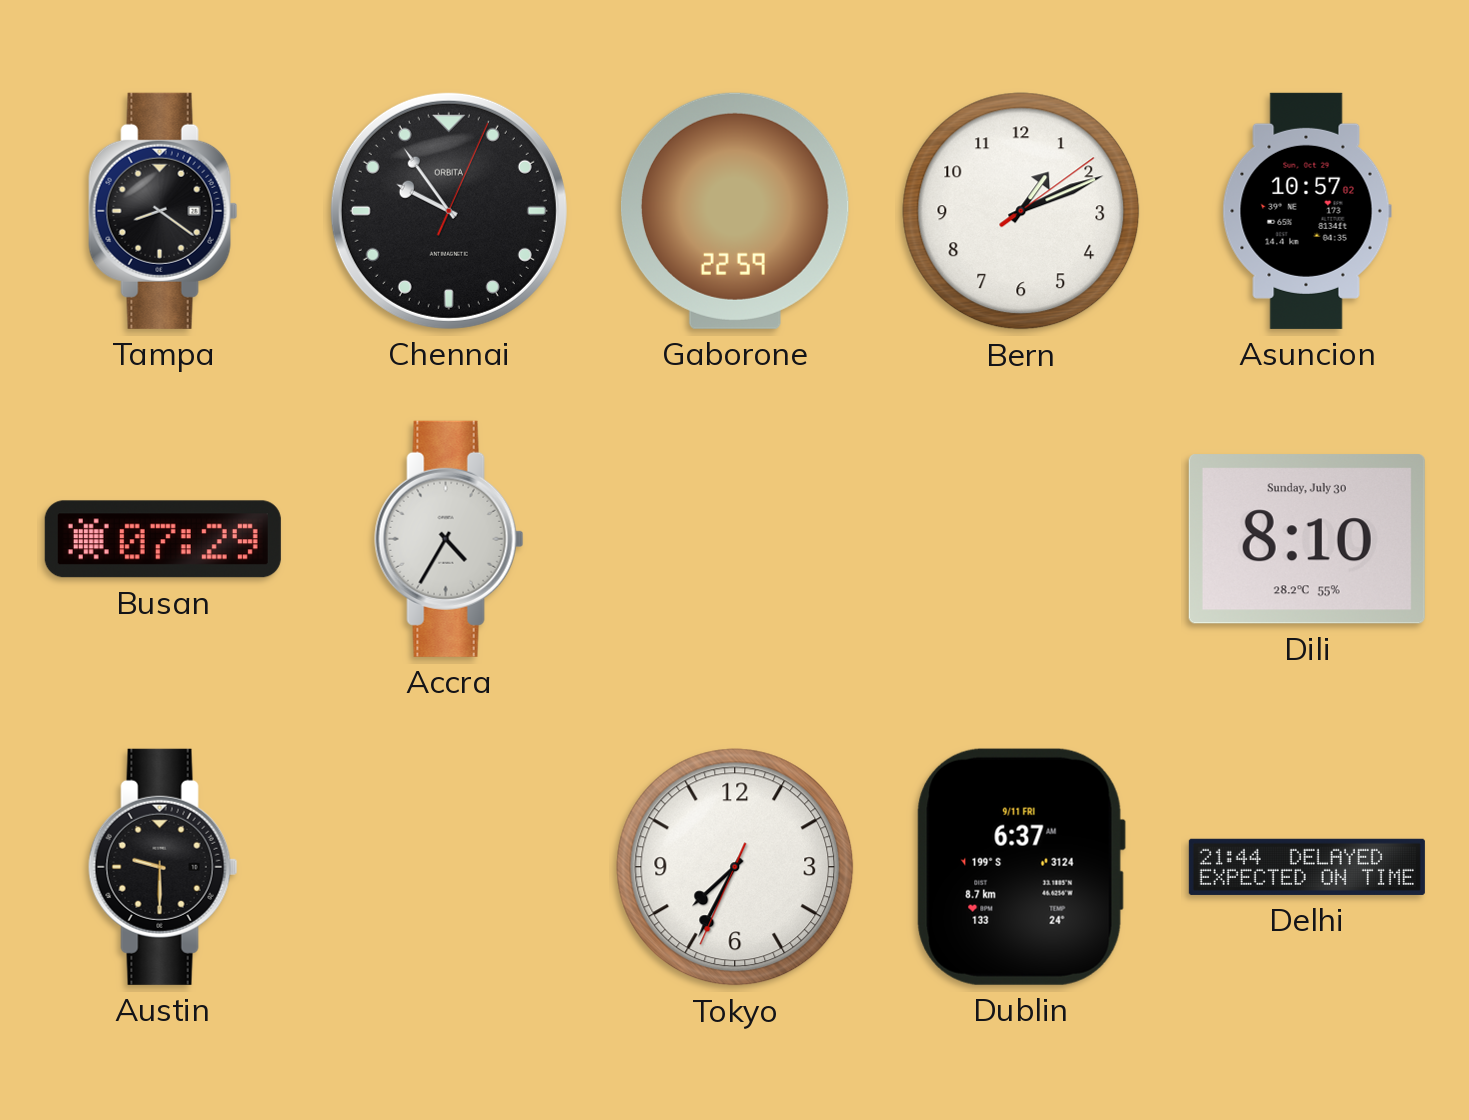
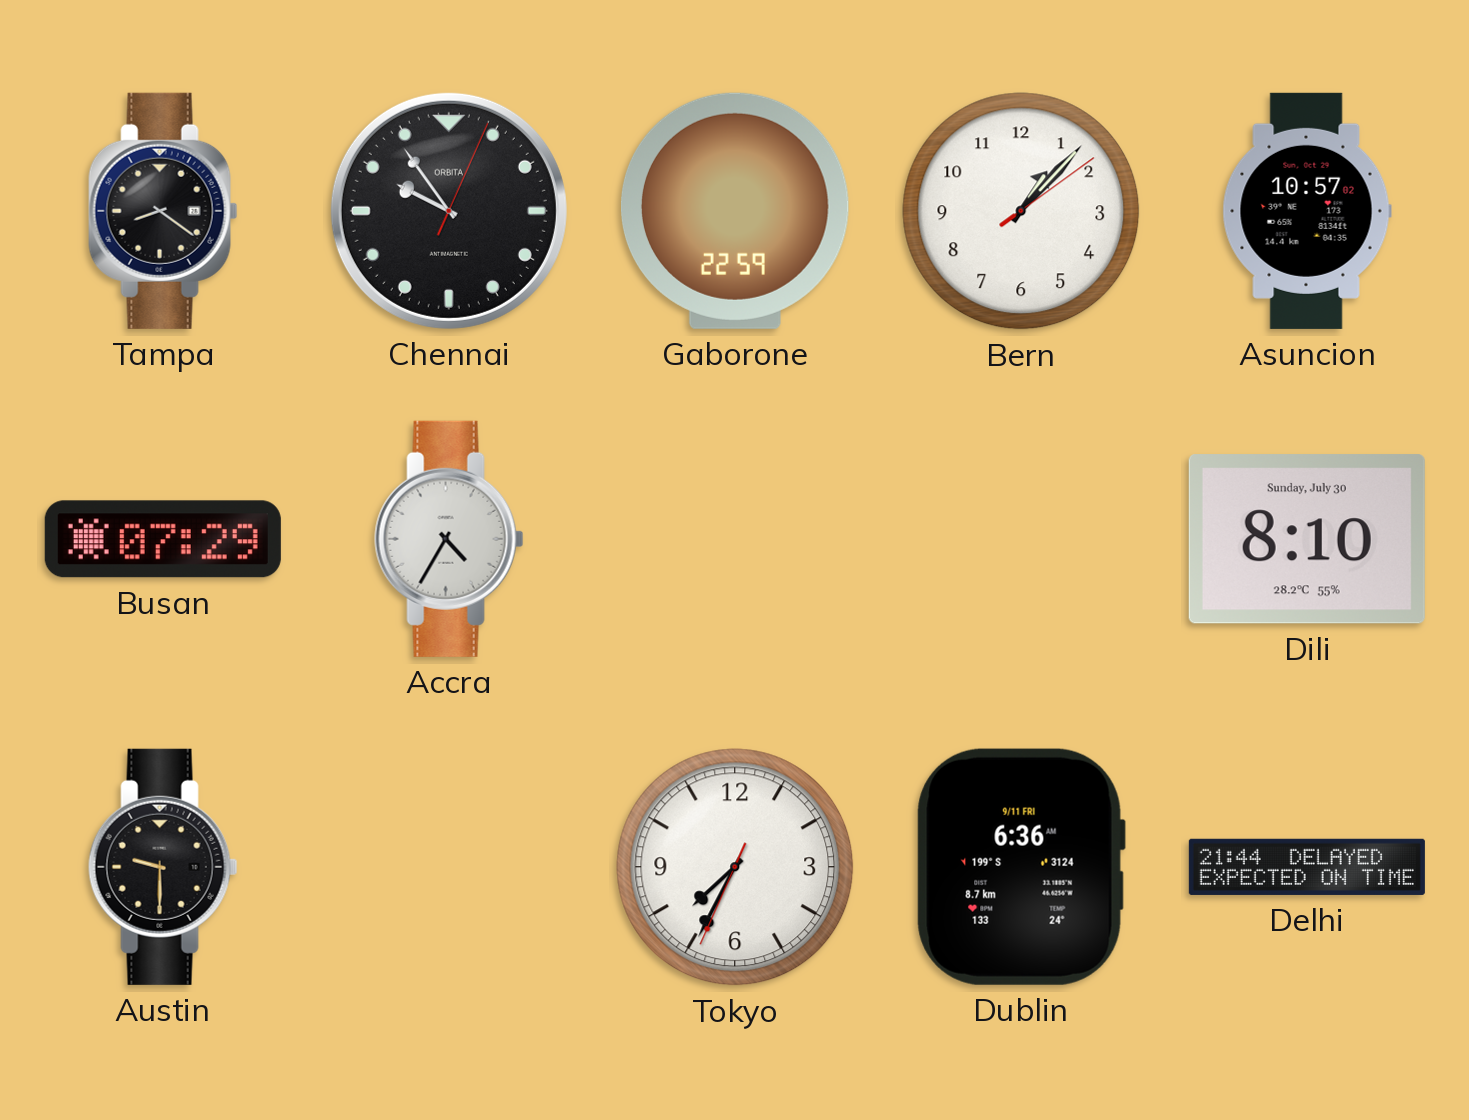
Bern: 1:11 -> 1:07
Dublin: 6:37 -> 6:36
